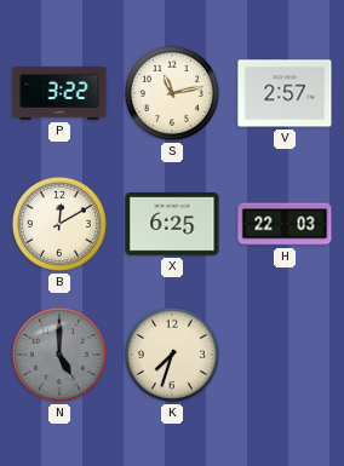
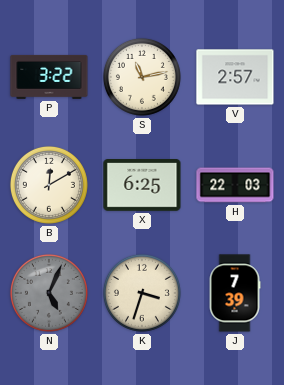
N: 5:00 -> 5:04
K: 7:33 -> 3:33
J: none -> 7:39
